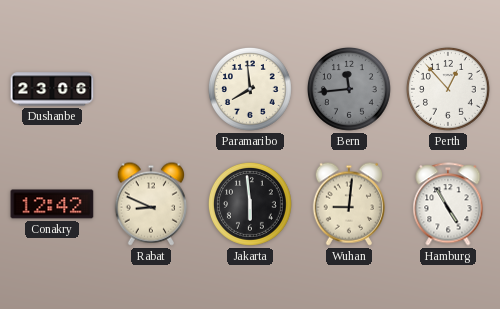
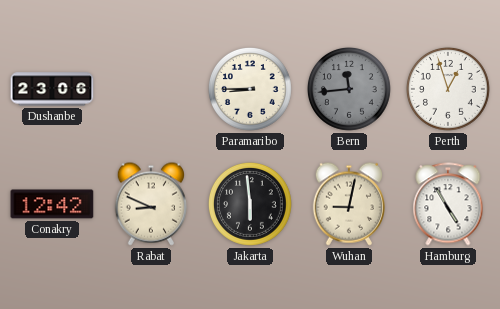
Paramaribo: 7:59 -> 8:45
Perth: 12:53 -> 12:57
Wuhan: 9:01 -> 9:02
